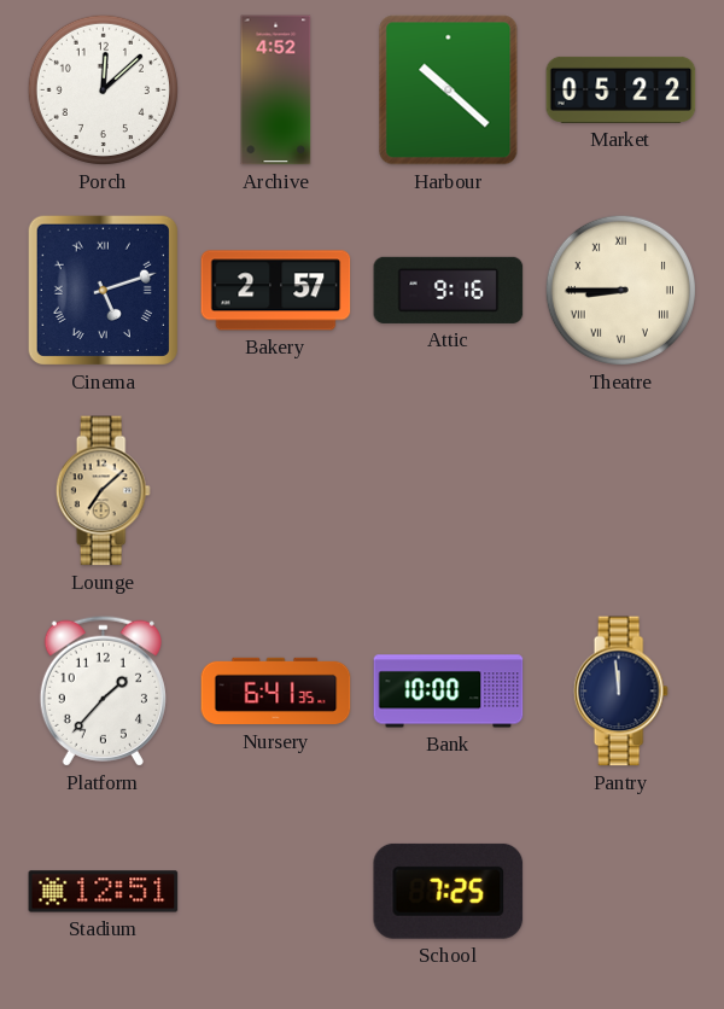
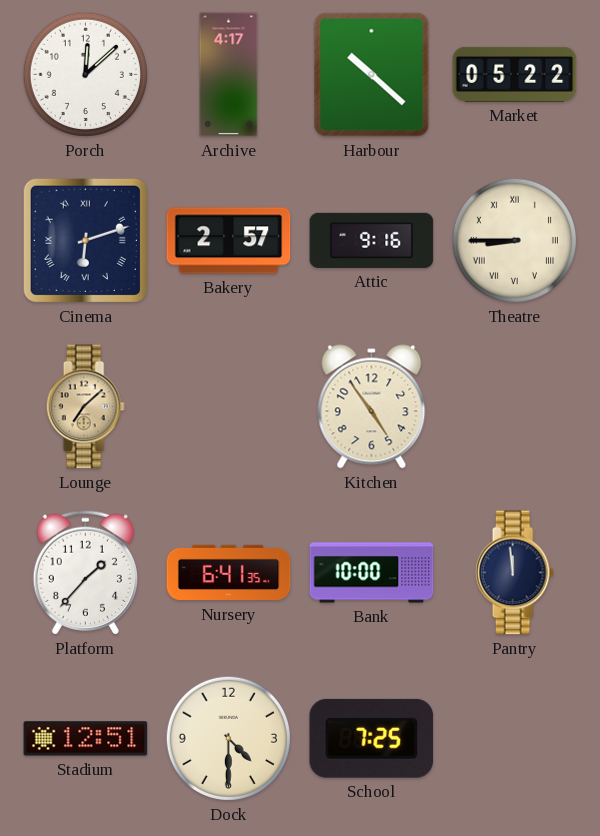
Archive: 4:52 -> 4:17
Cinema: 5:12 -> 6:12
Kitchen: none -> 4:54
Dock: none -> 4:30
